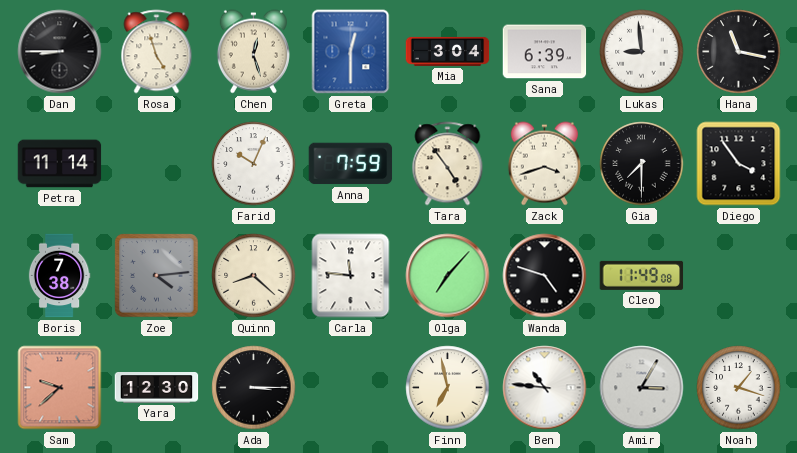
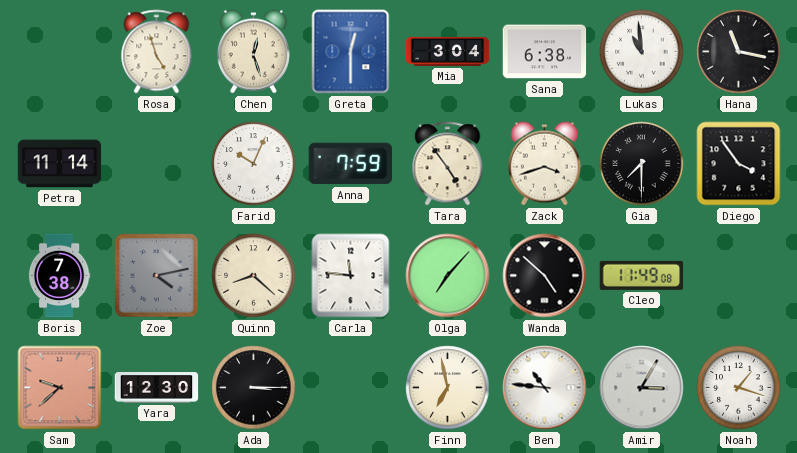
Dan: 8:45 -> none
Sana: 6:39 -> 6:38
Lukas: 8:59 -> 10:59
Zoe: 4:14 -> 4:13
Wanda: 4:48 -> 4:52
